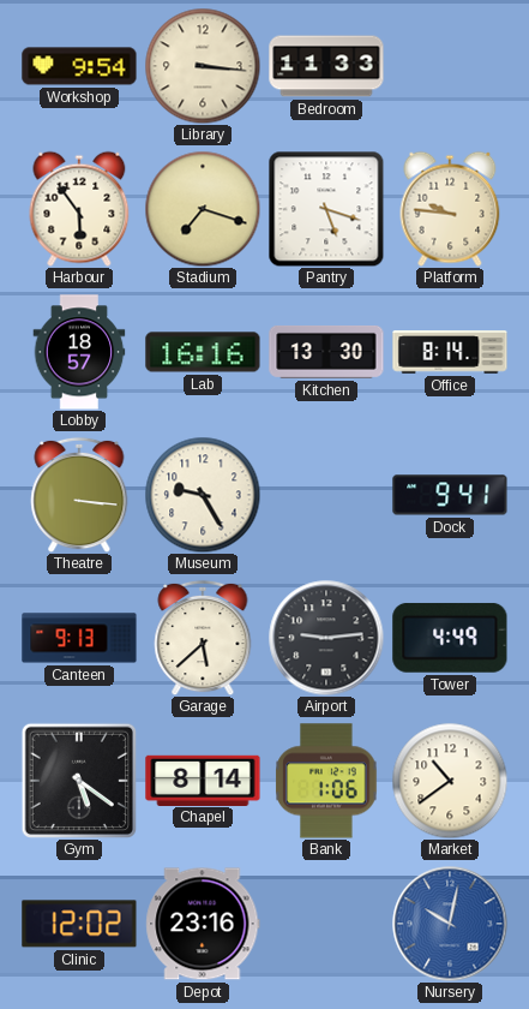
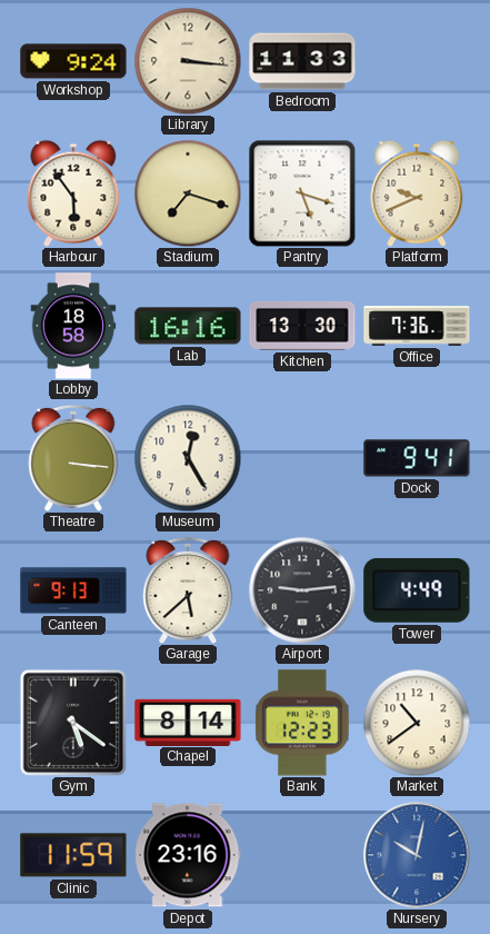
Workshop: 9:54 -> 9:24
Platform: 9:46 -> 9:41
Lobby: 18:57 -> 18:58
Office: 8:14 -> 7:36
Museum: 9:25 -> 12:25
Bank: 1:06 -> 12:23
Clinic: 12:02 -> 11:59
